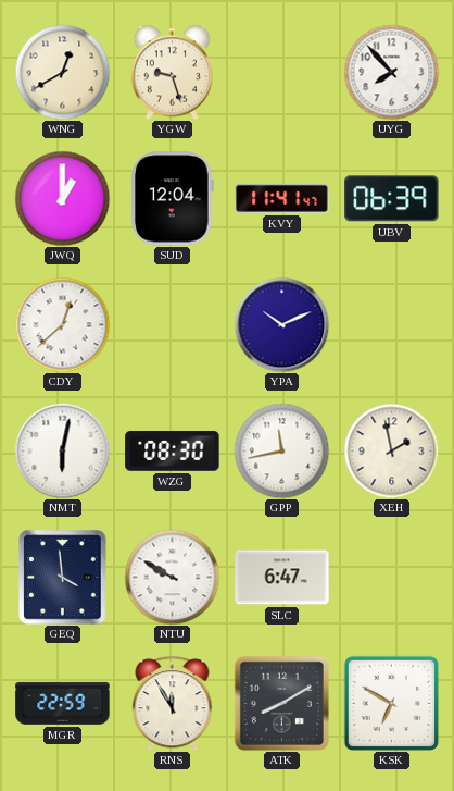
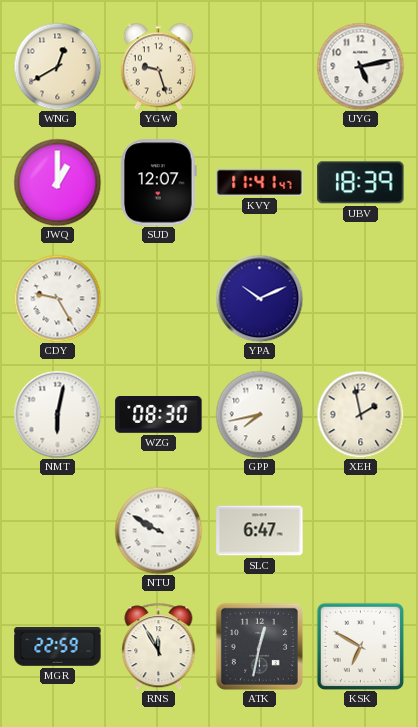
UYG: 7:53 -> 5:13
SUD: 12:04 -> 12:07
UBV: 06:39 -> 18:39
CDY: 12:38 -> 9:25
GPP: 11:43 -> 7:43
GEQ: 3:59 -> none
ATK: 8:10 -> 12:32
